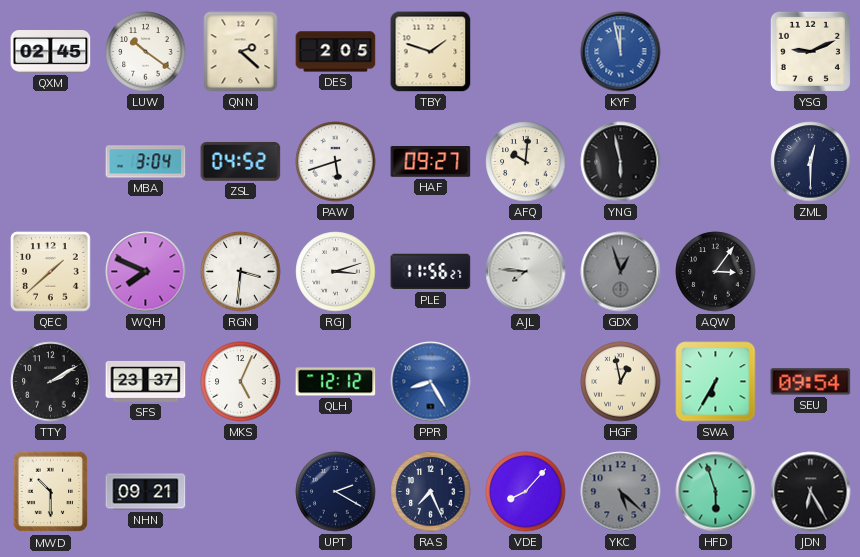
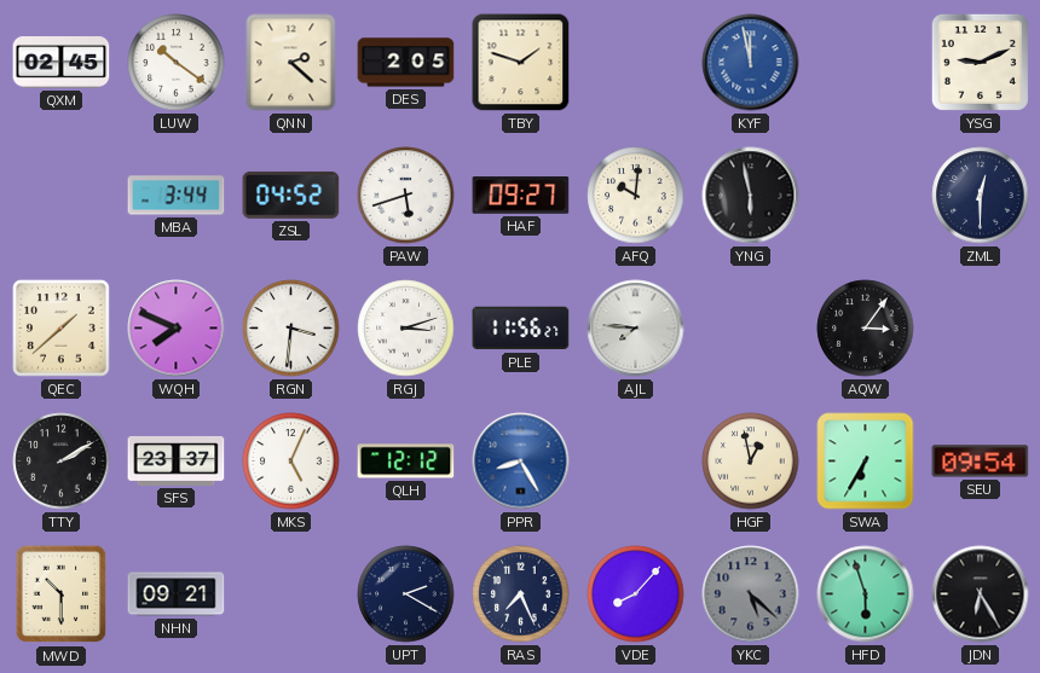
MBA: 3:04 -> 3:44
GDX: 12:57 -> none
